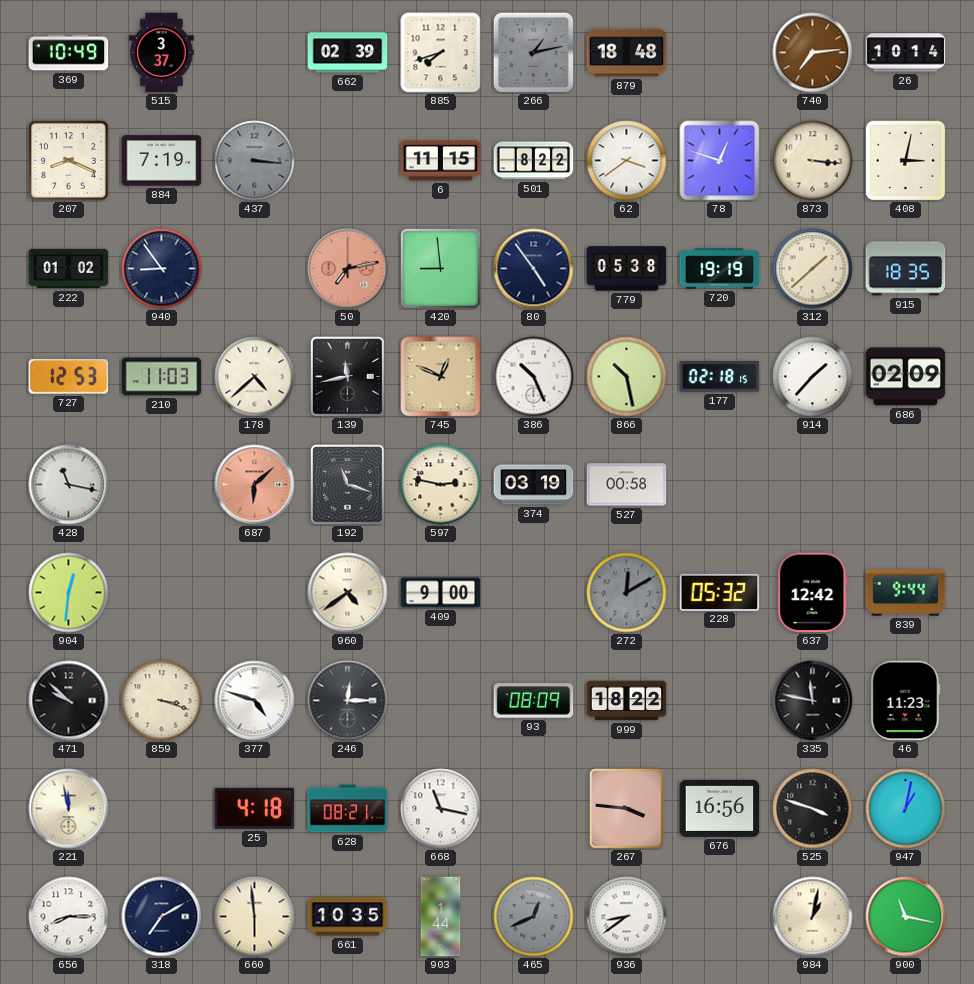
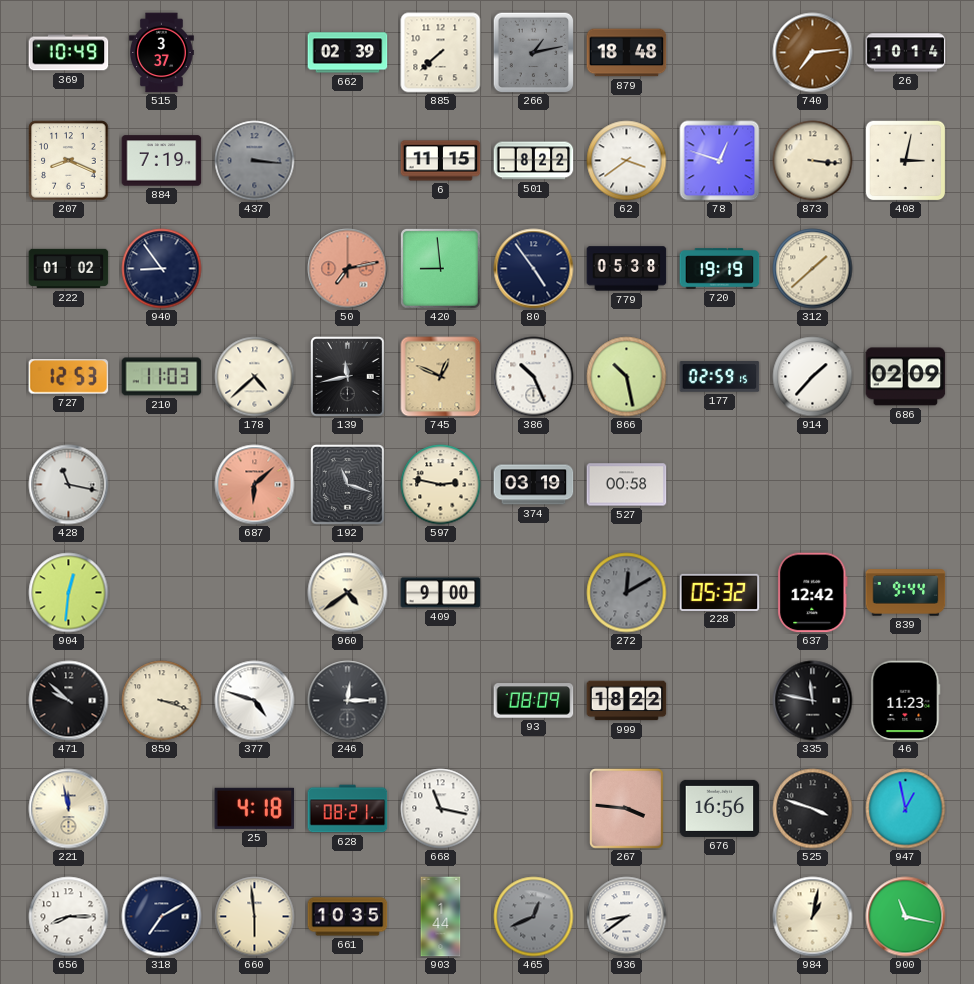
885: 7:42 -> 7:38
915: 18:35 -> none
177: 02:18 -> 02:59
947: 1:02 -> 12:58
